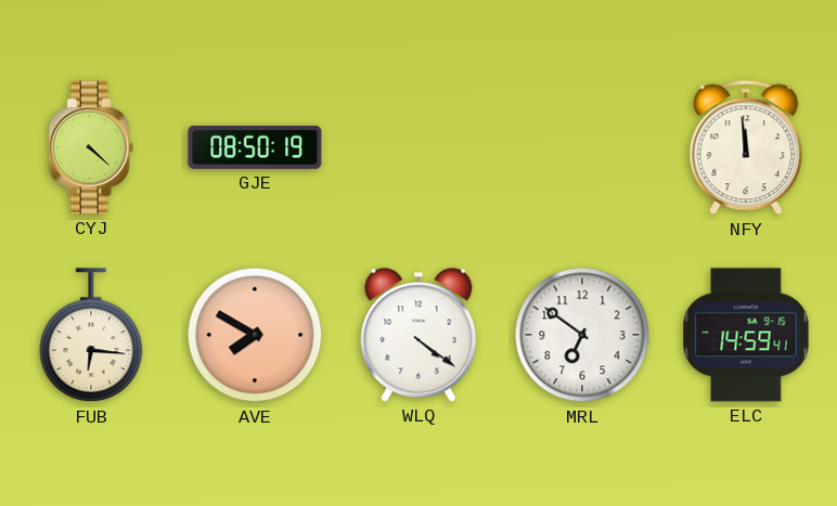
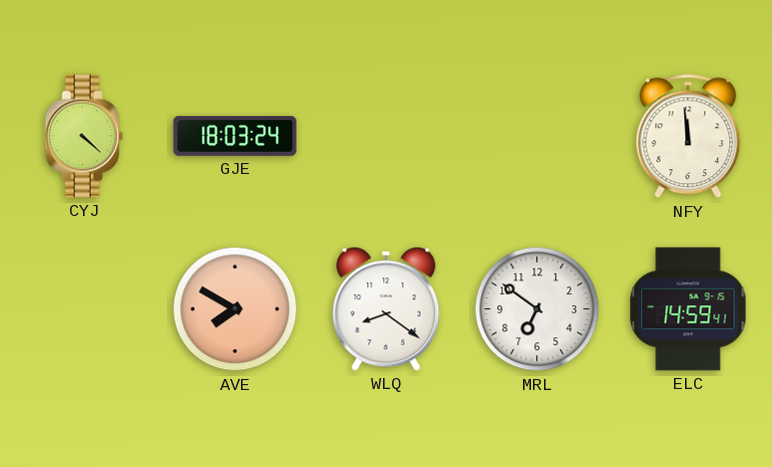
GJE: 08:50 -> 18:03
FUB: 6:16 -> none
WLQ: 4:21 -> 8:21
